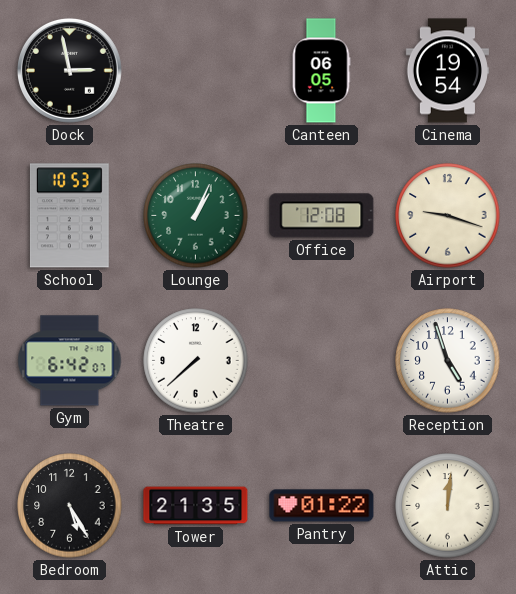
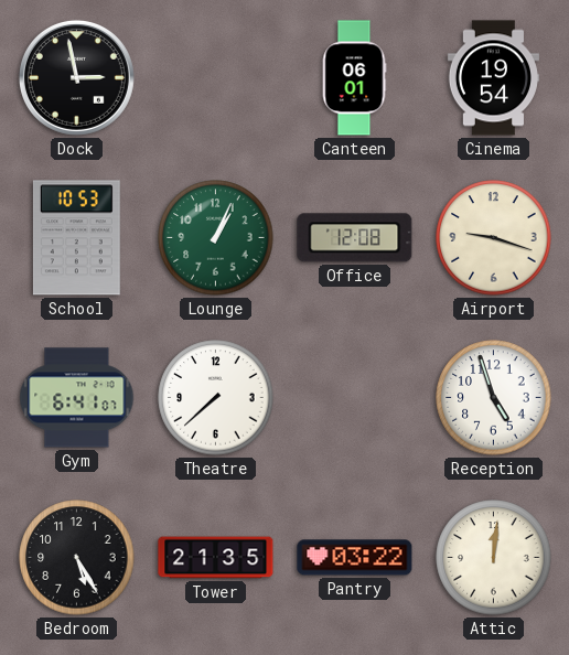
Canteen: 06:05 -> 06:01
Gym: 6:42 -> 6:41
Pantry: 01:22 -> 03:22
